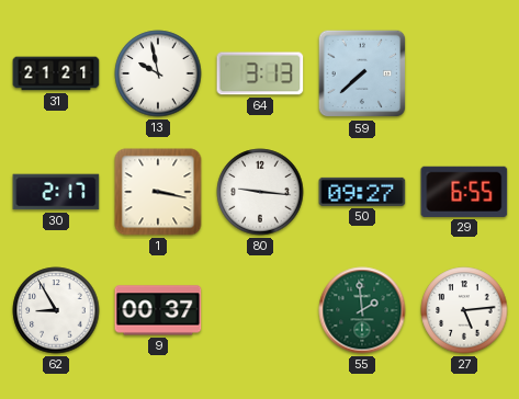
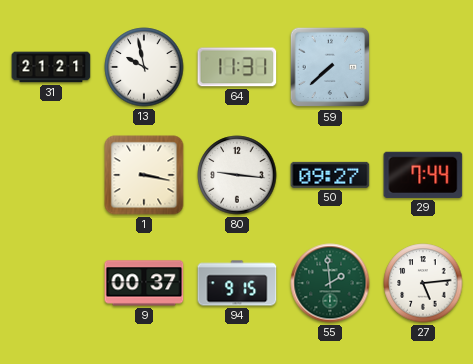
64: 3:13 -> 11:31
30: 2:17 -> none
29: 6:55 -> 7:44
62: 8:55 -> none
94: none -> 9:15
